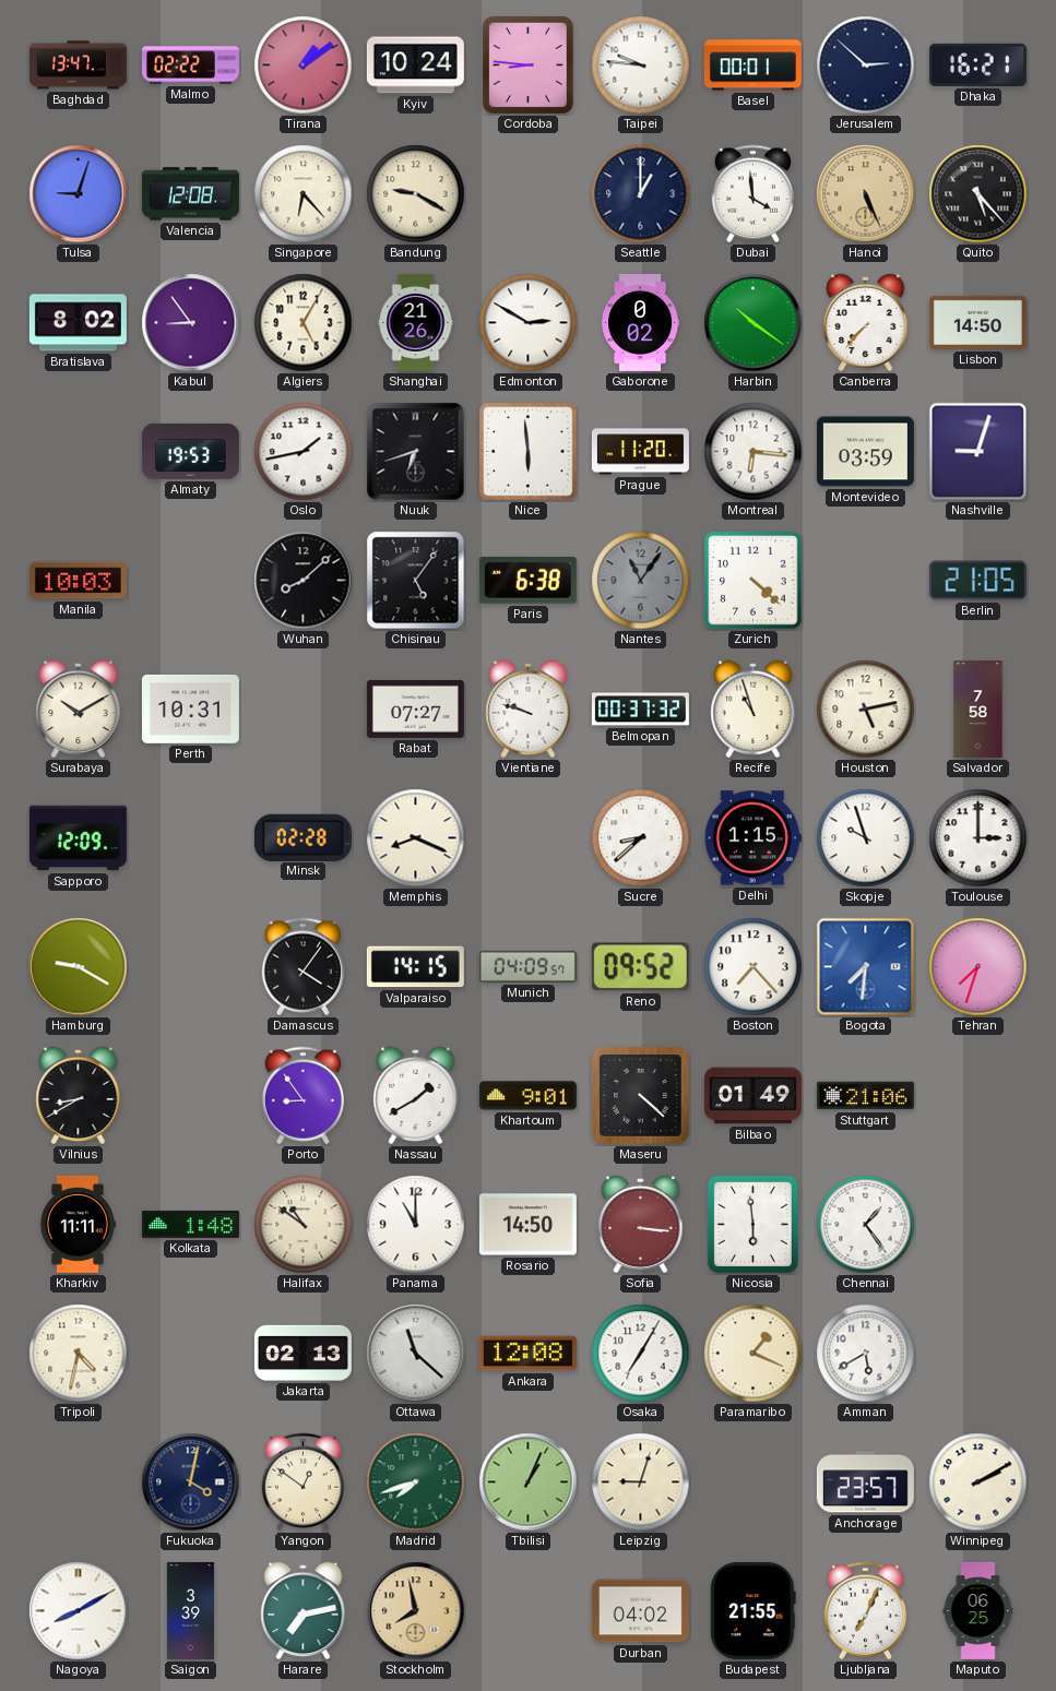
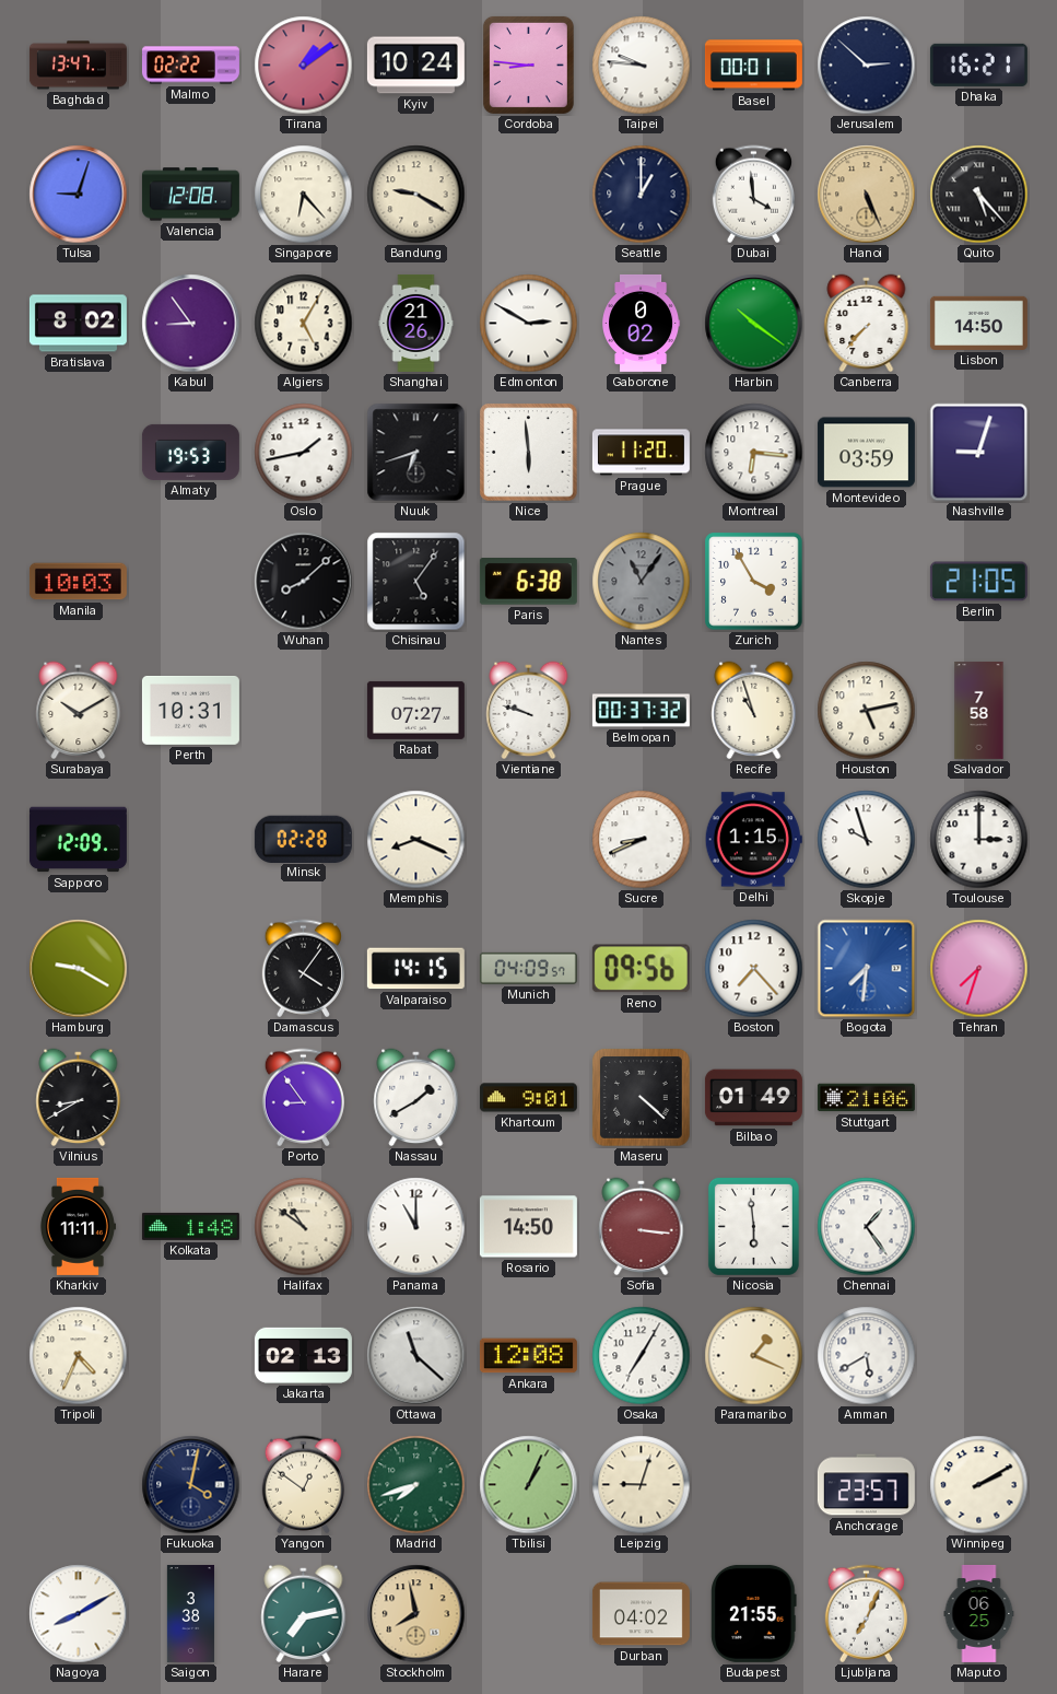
Zurich: 4:22 -> 3:55
Sucre: 8:38 -> 8:41
Reno: 09:52 -> 09:56
Tripoli: 4:32 -> 4:34
Saigon: 3:39 -> 3:38
